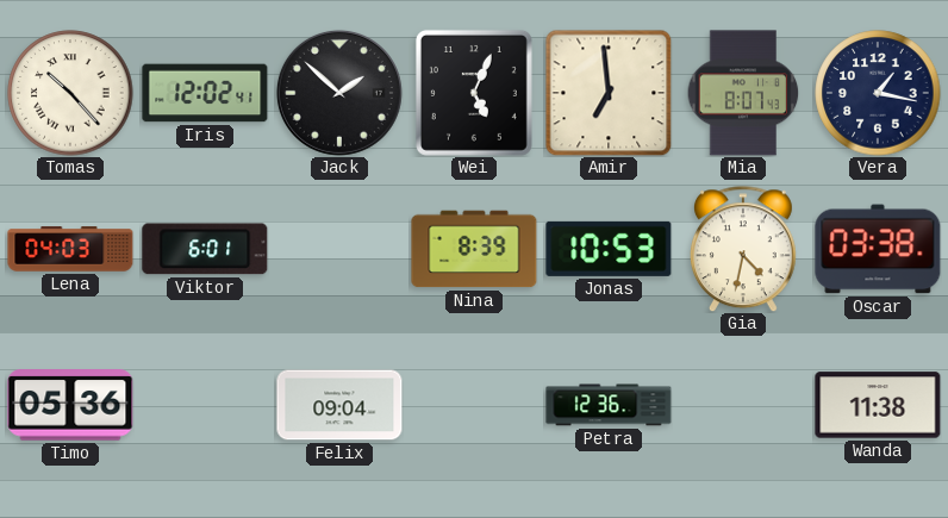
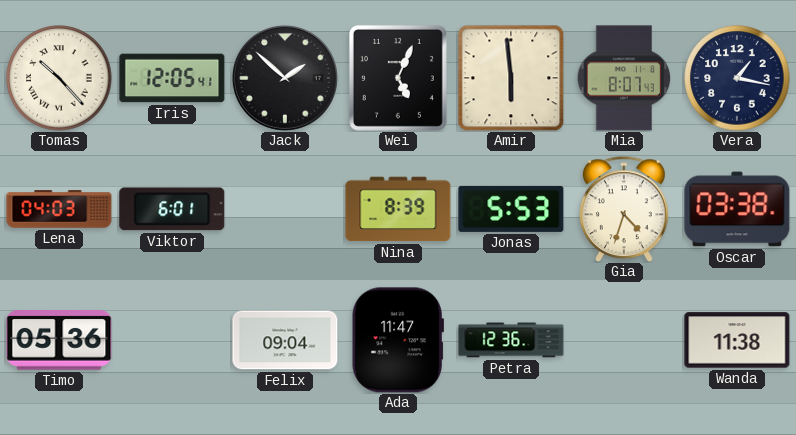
Iris: 12:02 -> 12:05
Amir: 6:59 -> 5:59
Jonas: 10:53 -> 5:53
Gia: 4:32 -> 4:33
Ada: none -> 11:47
